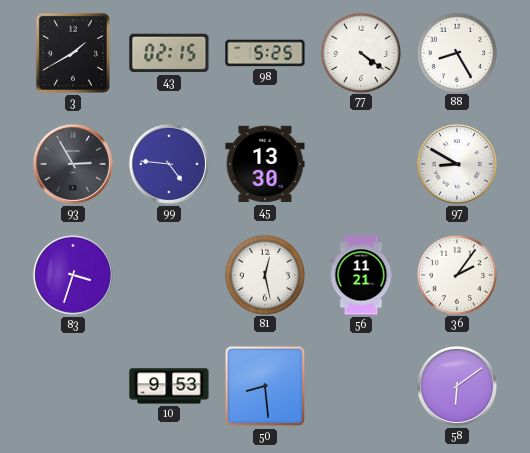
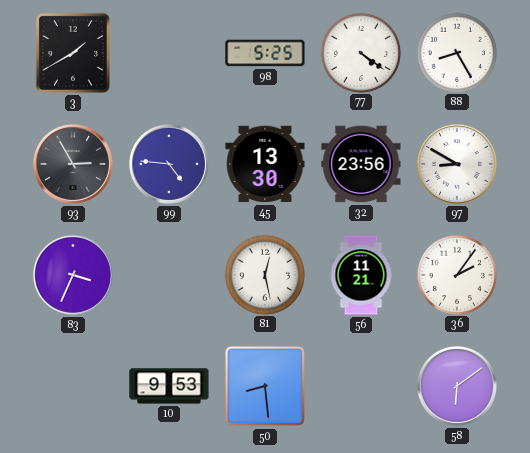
43: 02:15 -> none
32: none -> 23:56
83: 3:33 -> 3:34
